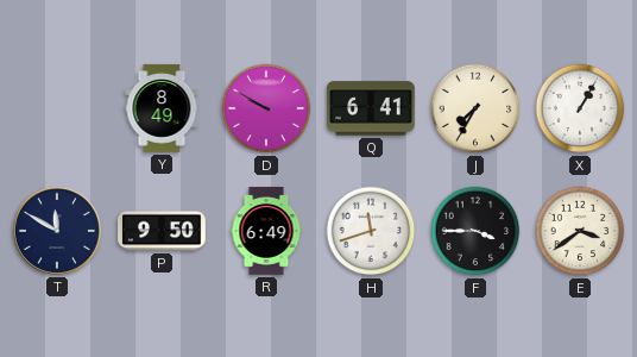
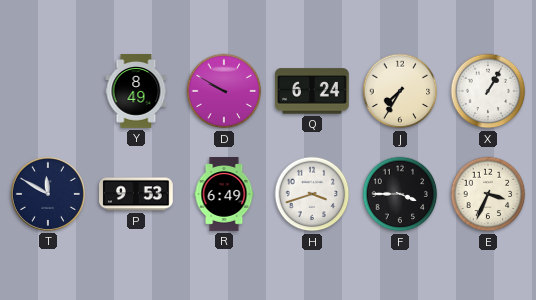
Q: 6:41 -> 6:24
P: 9:50 -> 9:53
H: 11:42 -> 3:42
E: 3:39 -> 3:34
